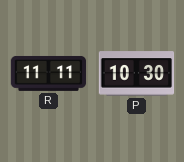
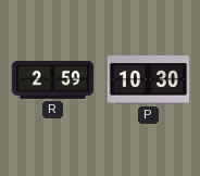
R: 11:11 -> 2:59
